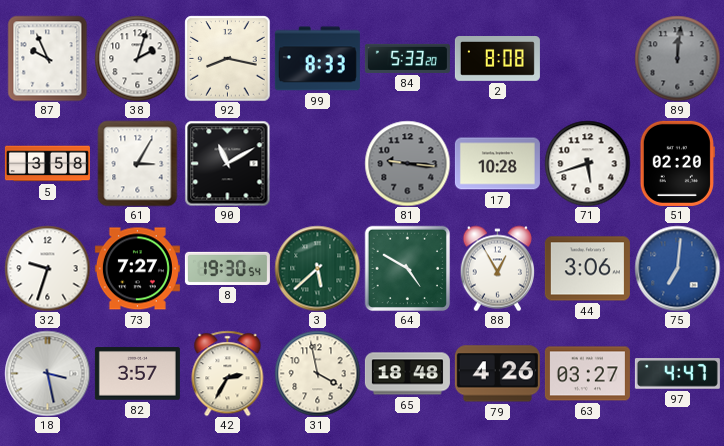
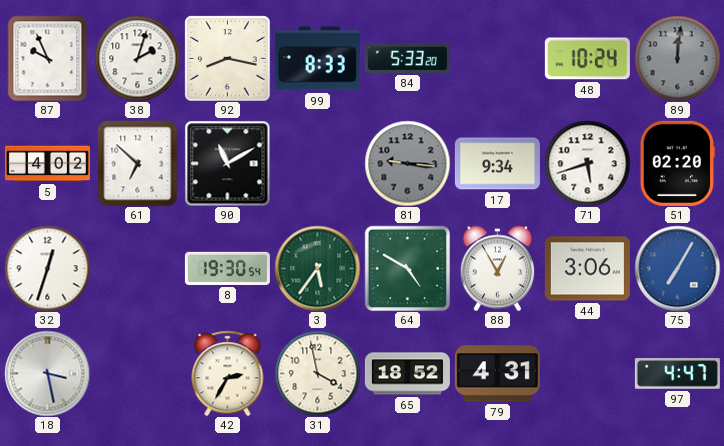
2: 8:08 -> none
48: none -> 10:24
5: 3:58 -> 4:02
61: 3:05 -> 6:52
17: 10:28 -> 9:34
32: 9:33 -> 12:33
73: 7:27 -> none
3: 5:38 -> 5:36
75: 7:01 -> 7:05
82: 3:57 -> none
65: 18:48 -> 18:52
79: 4:26 -> 4:31
63: 03:27 -> none
